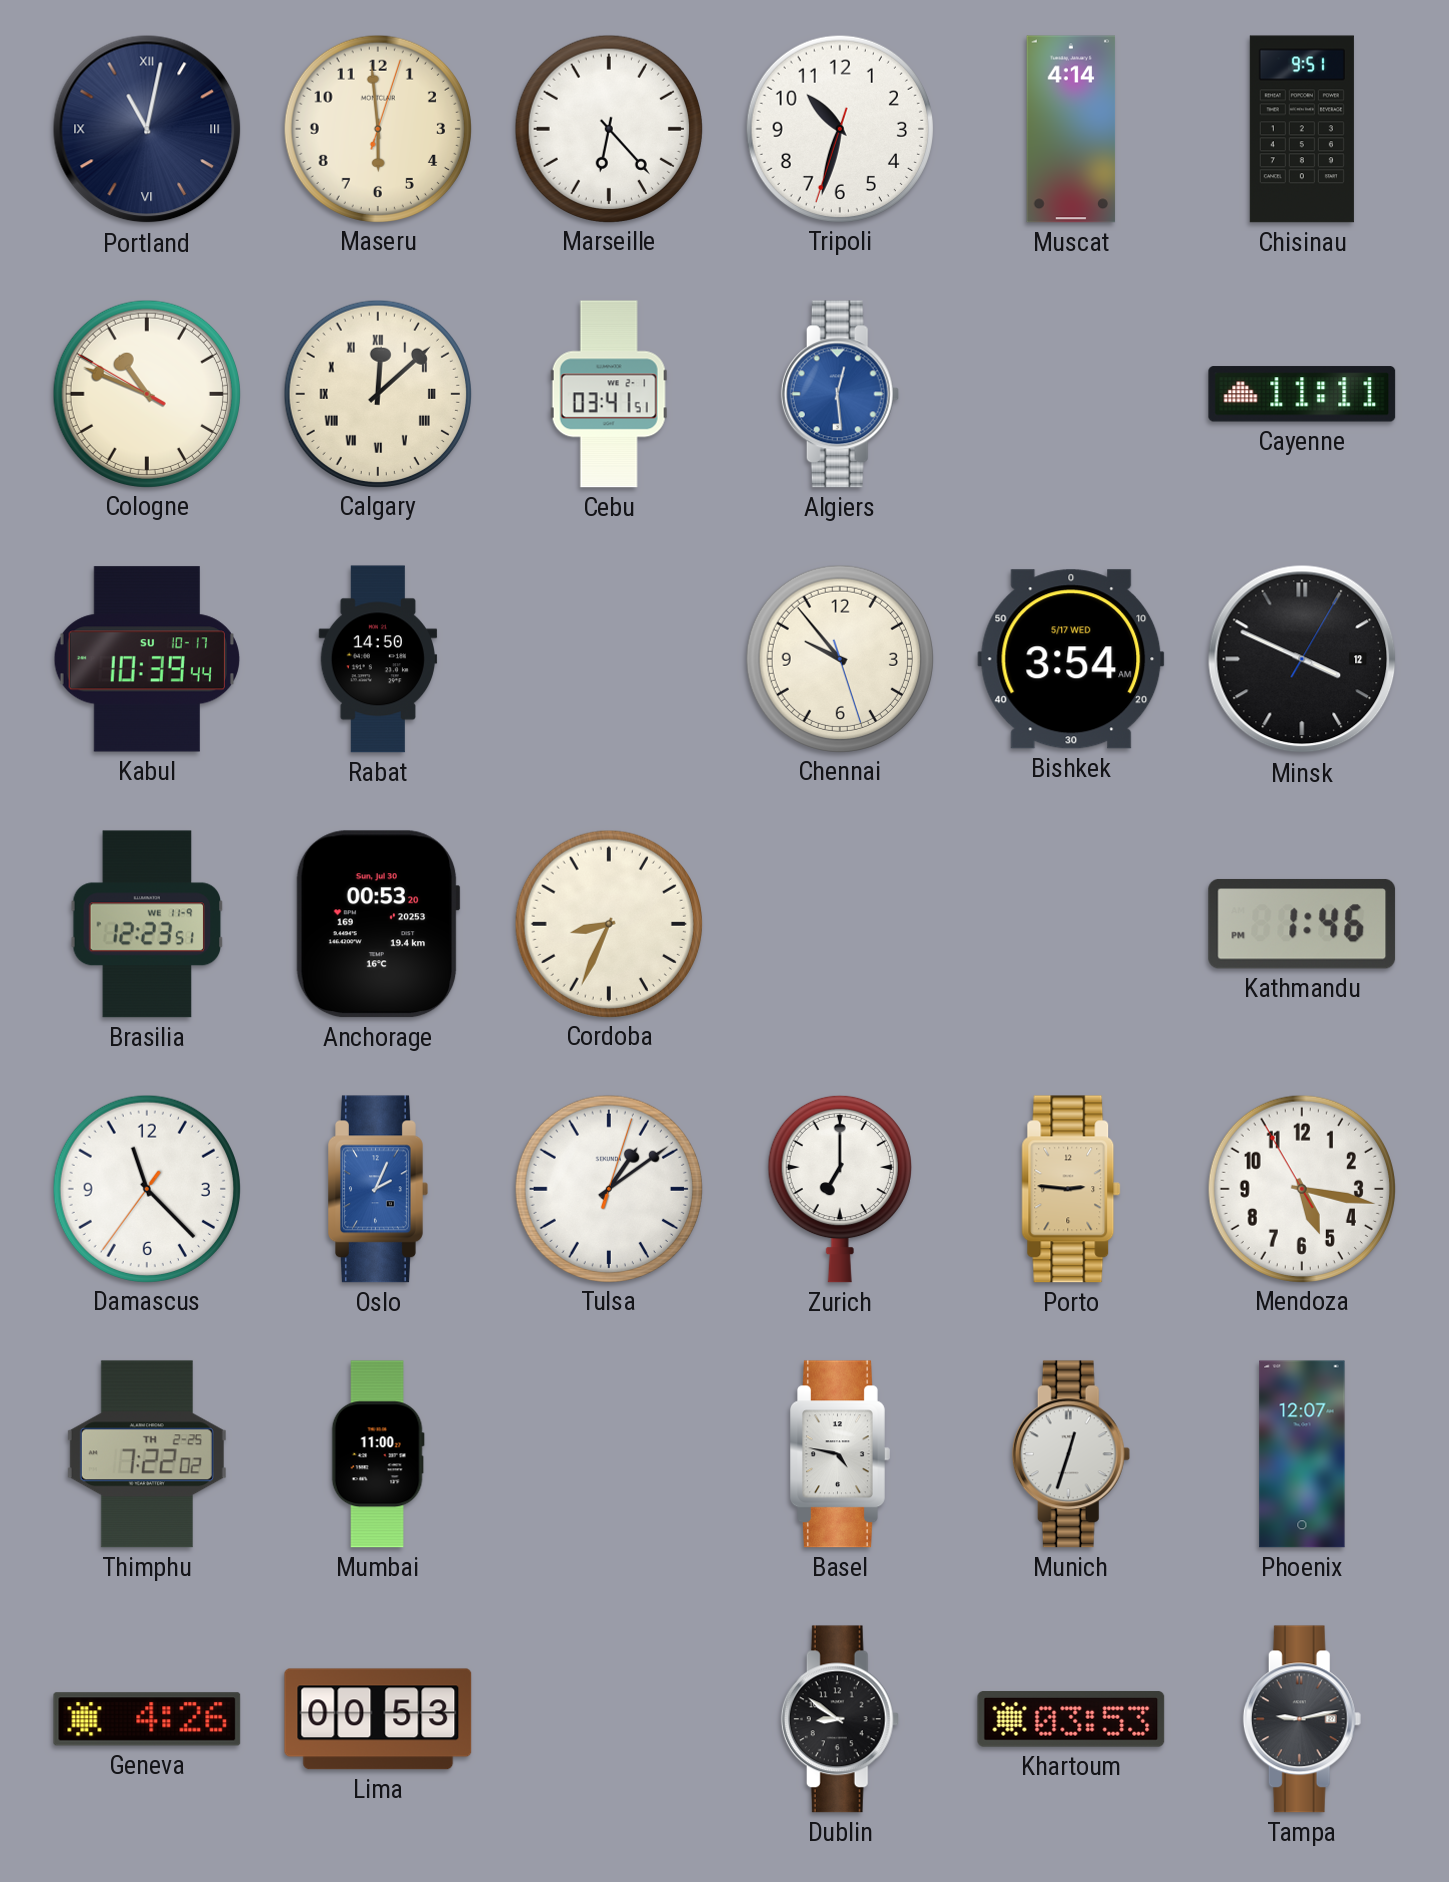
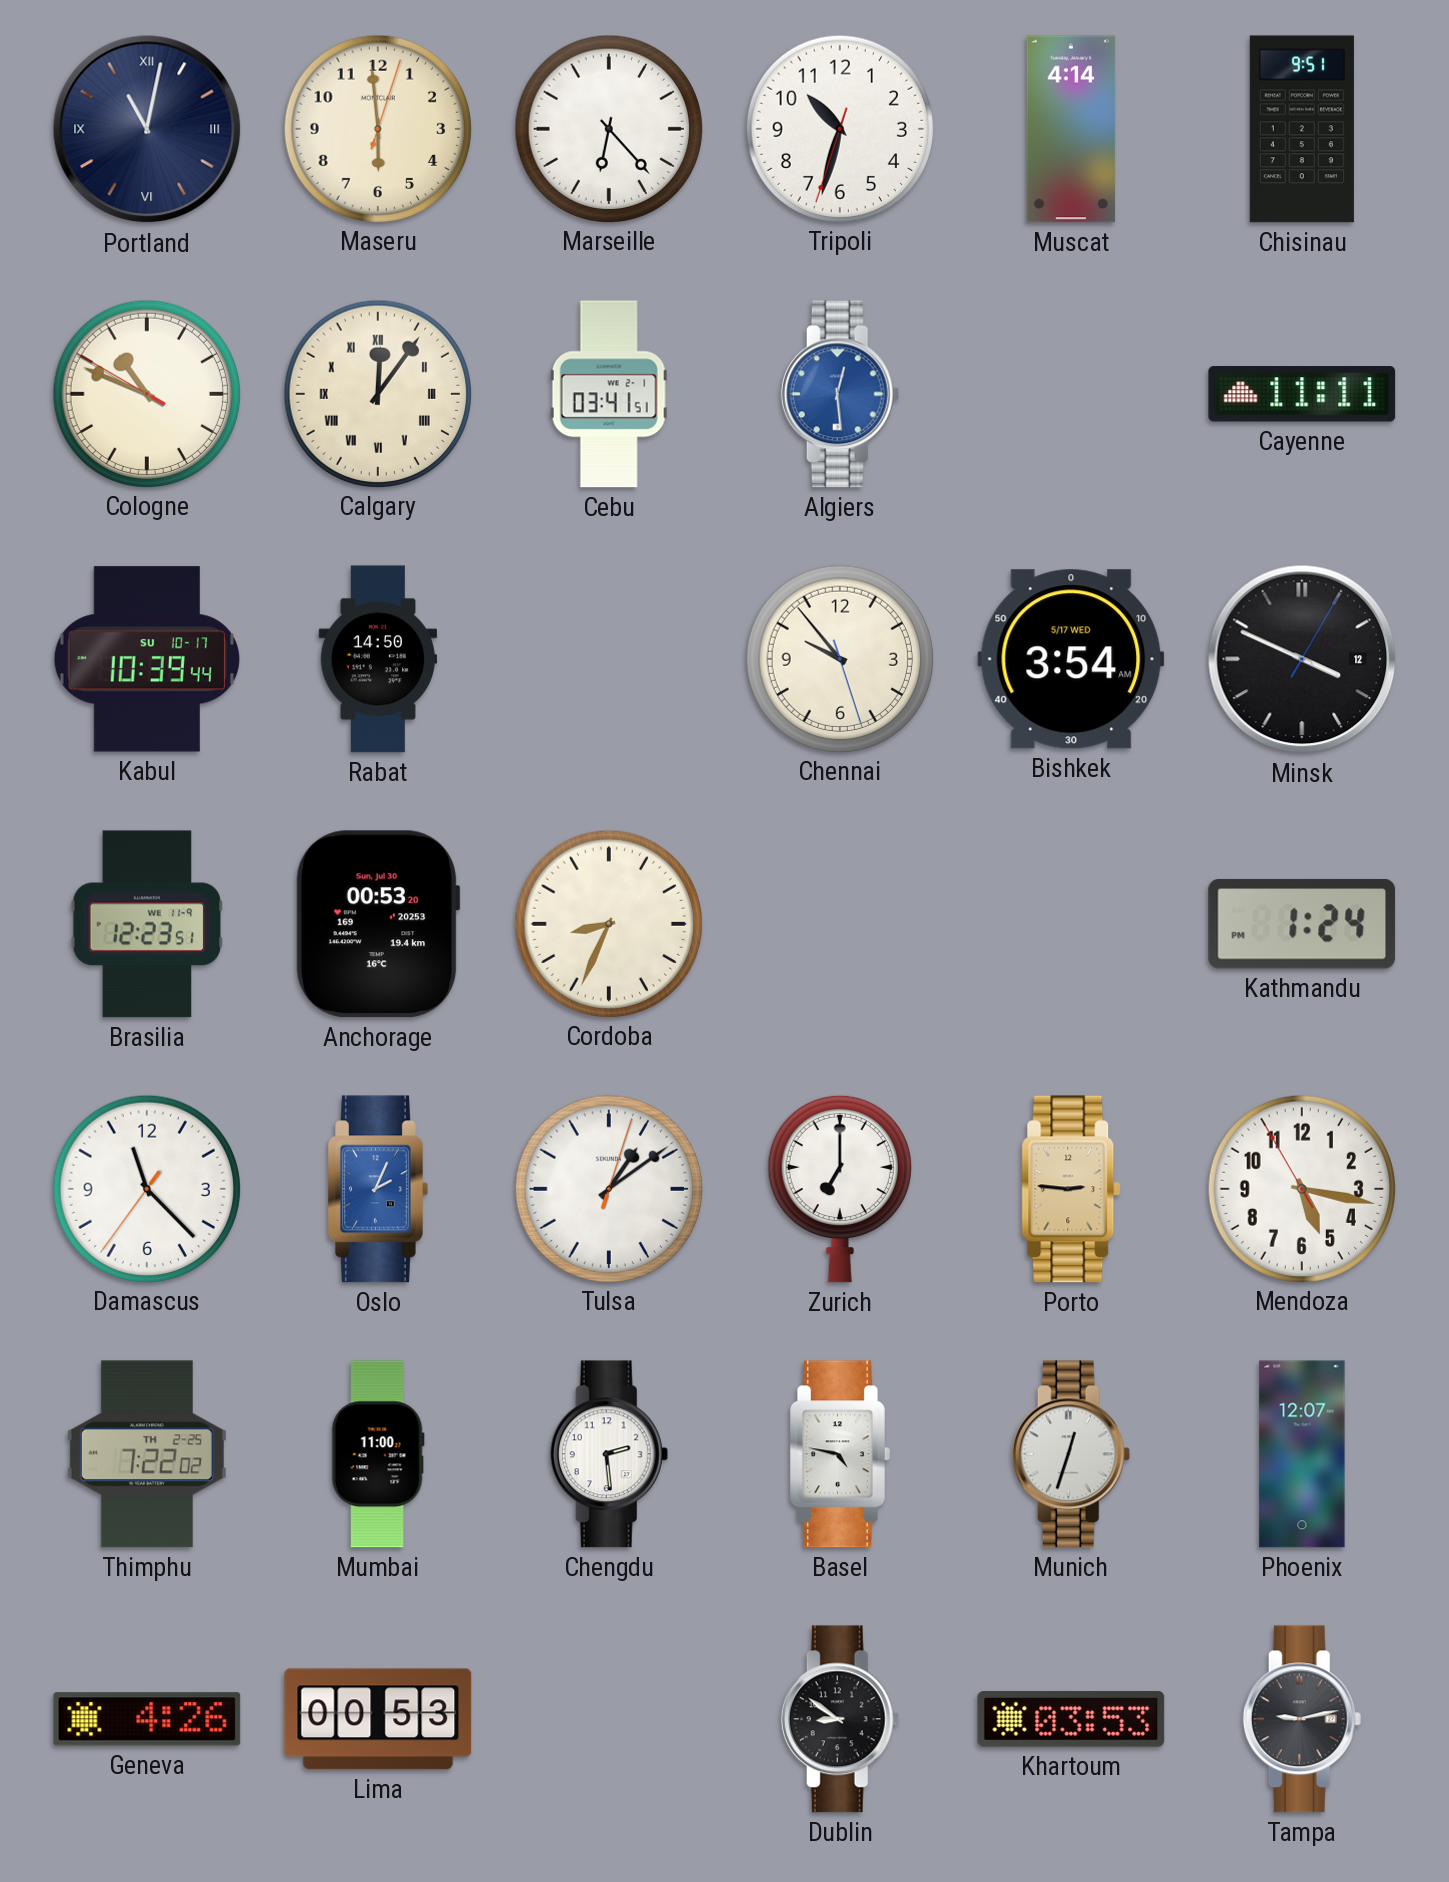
Calgary: 12:08 -> 12:06
Kathmandu: 1:46 -> 1:24
Chengdu: none -> 2:29
